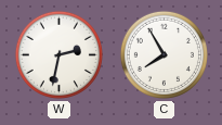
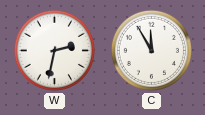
C: 7:55 -> 11:55
